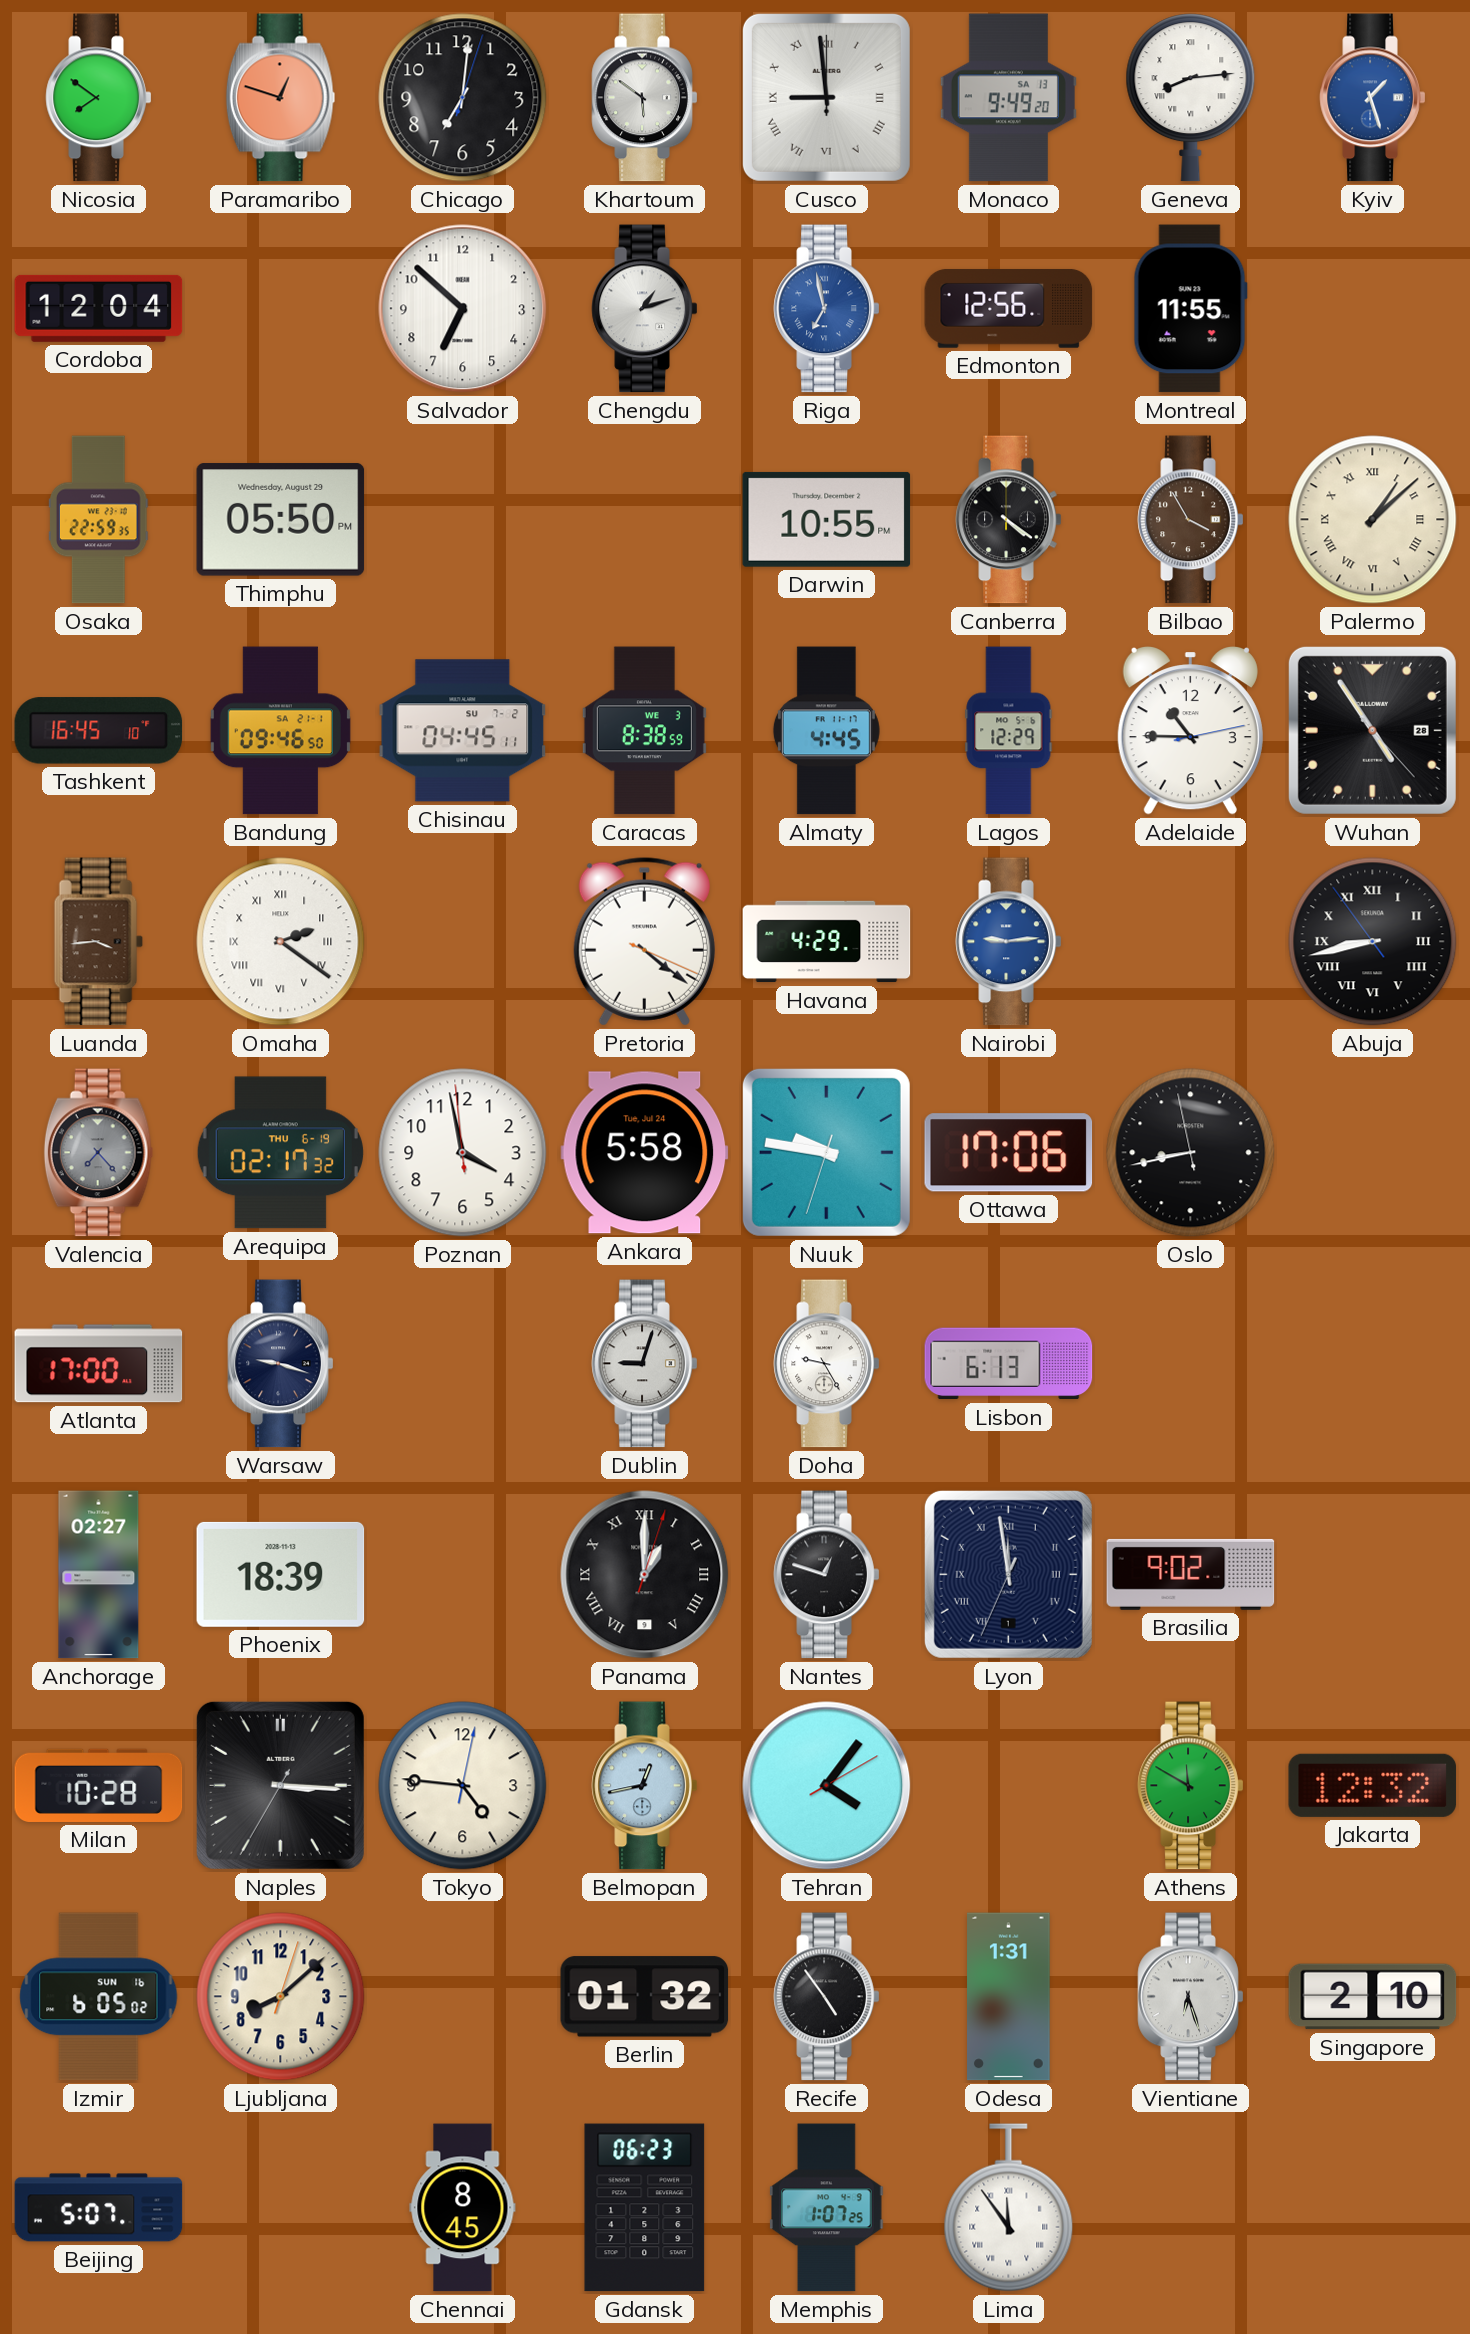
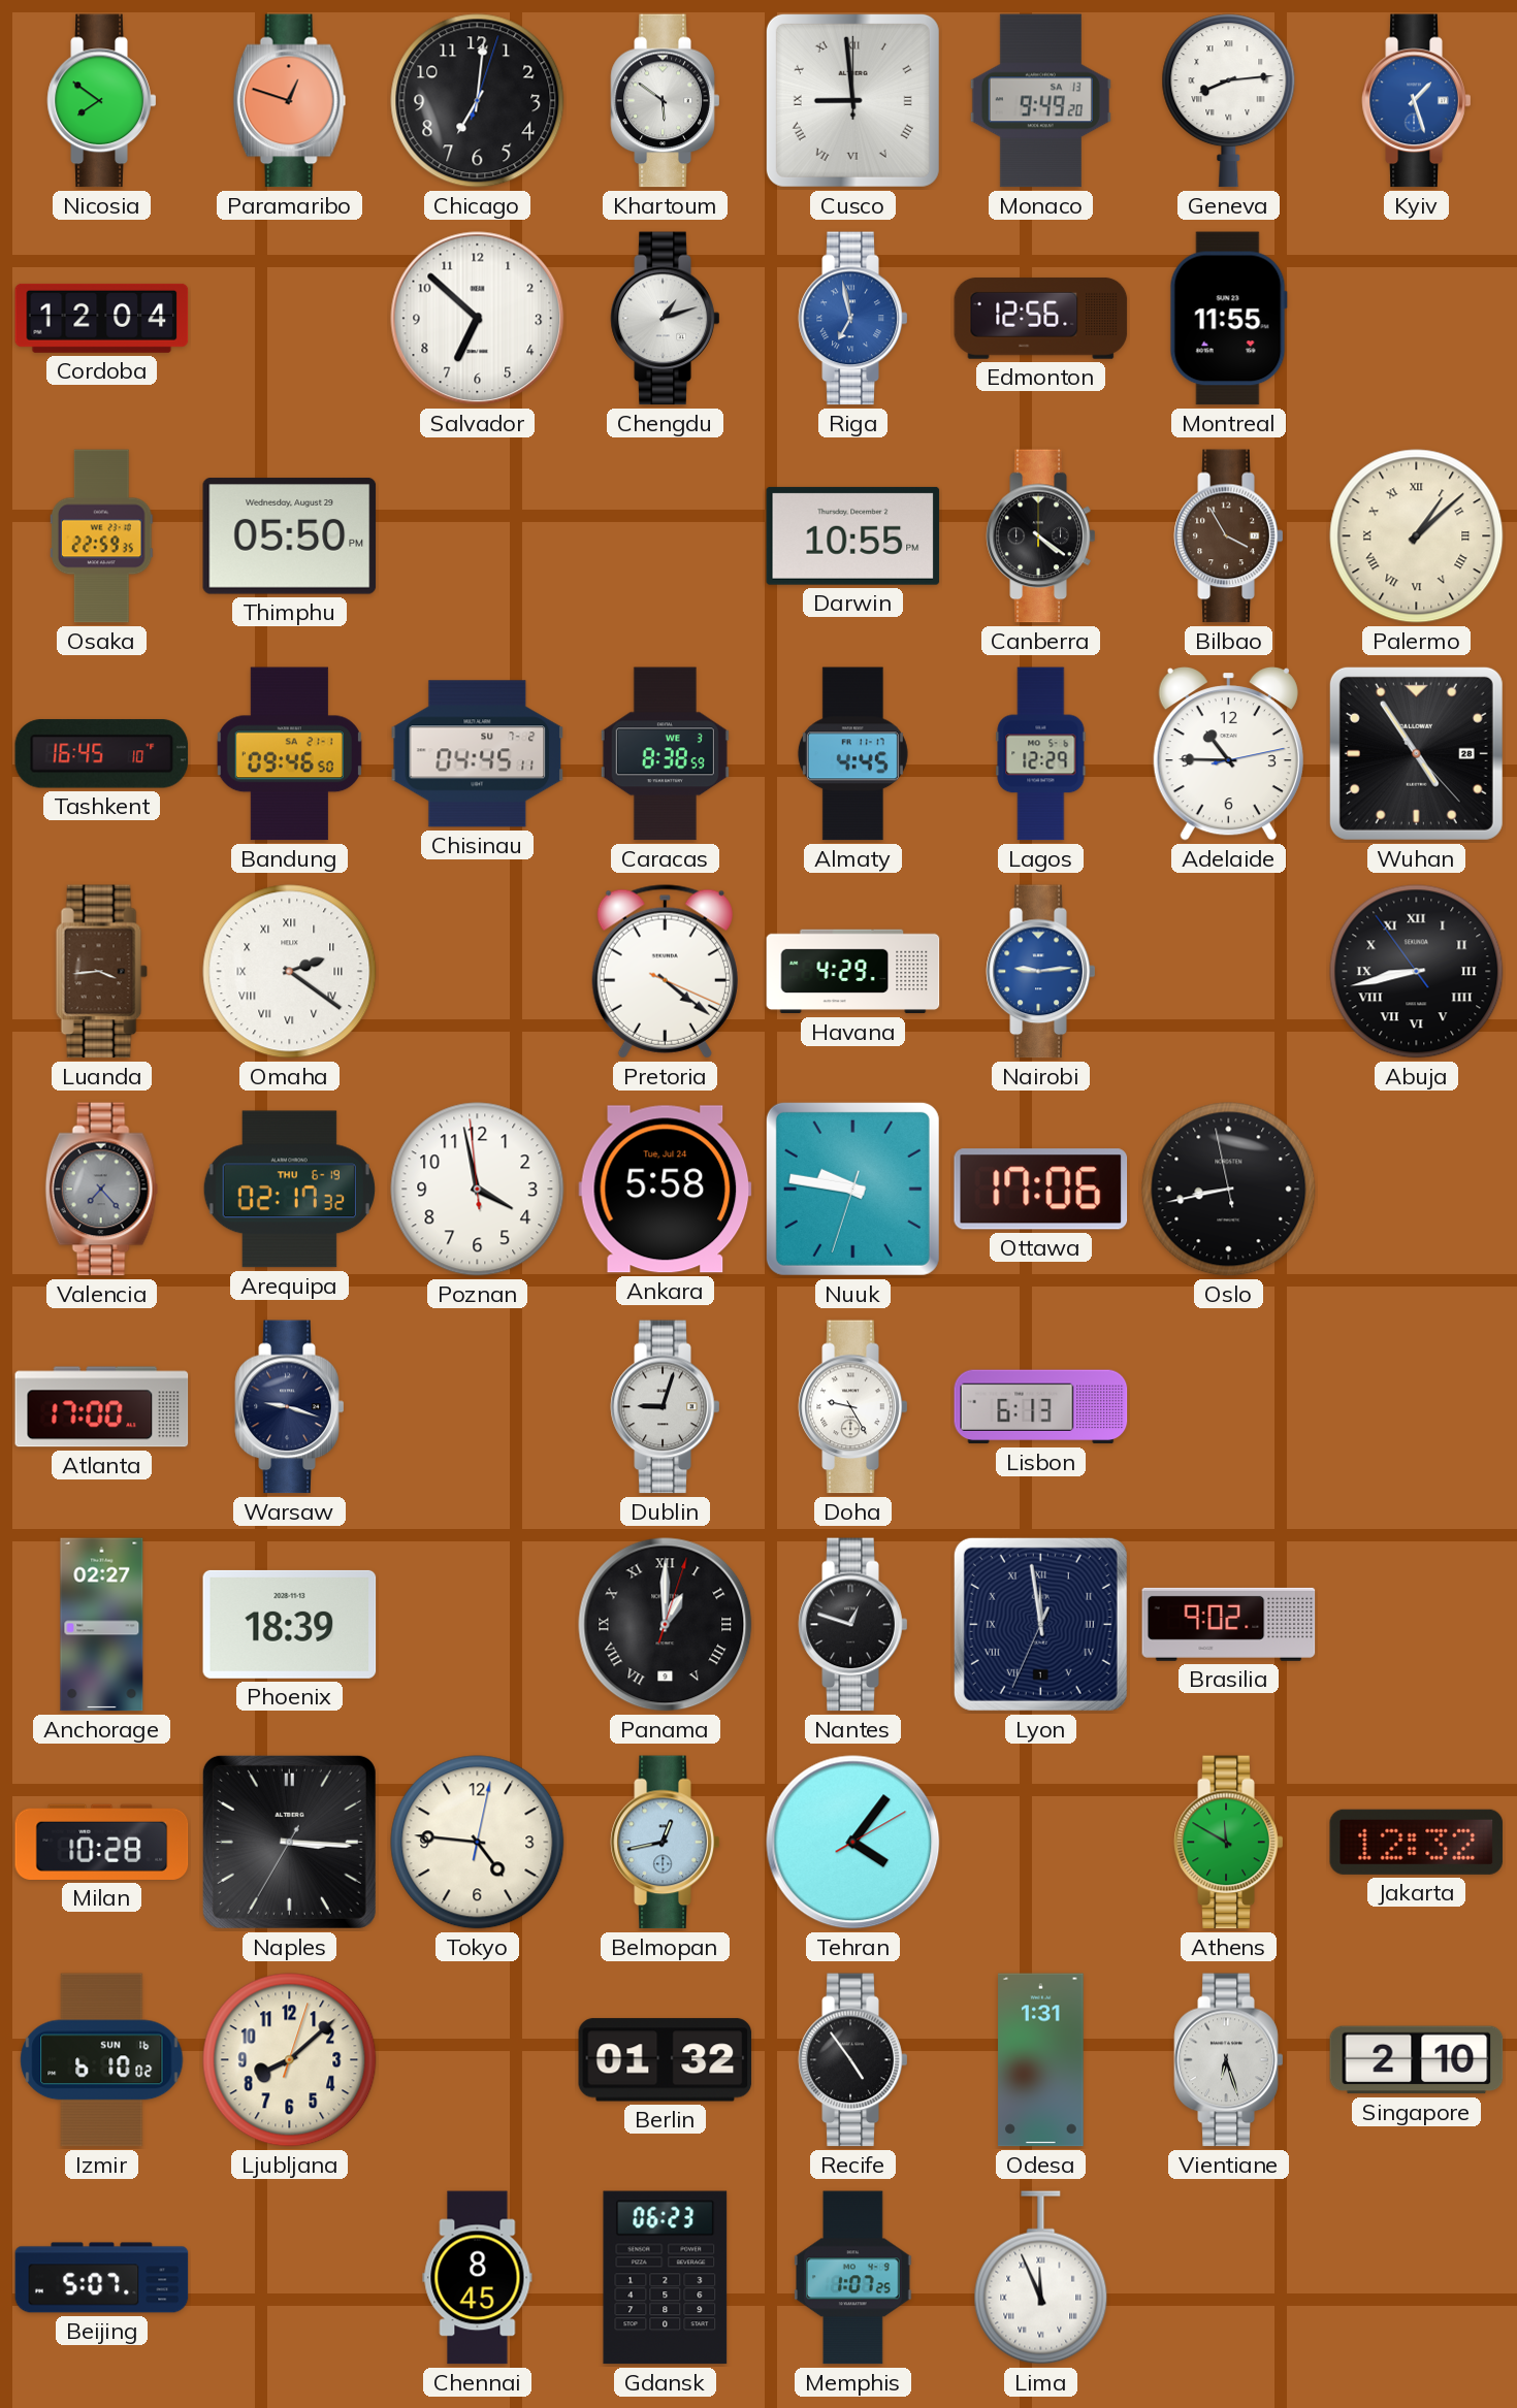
Izmir: 6:05 -> 6:10
Lima: 11:54 -> 11:56
